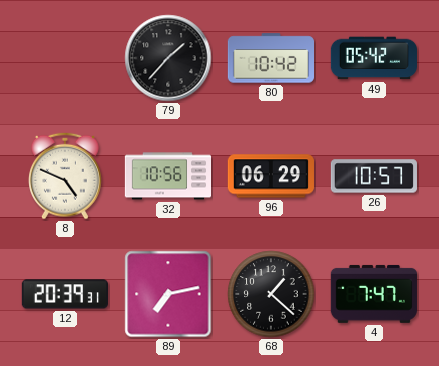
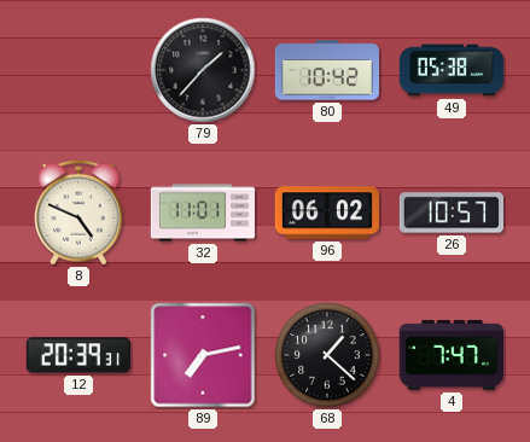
49: 05:42 -> 05:38
32: 10:56 -> 11:01
96: 06:29 -> 06:02
